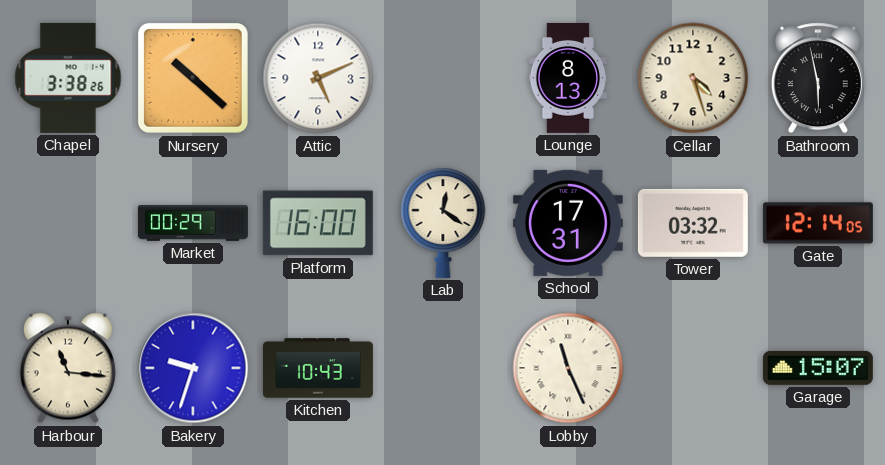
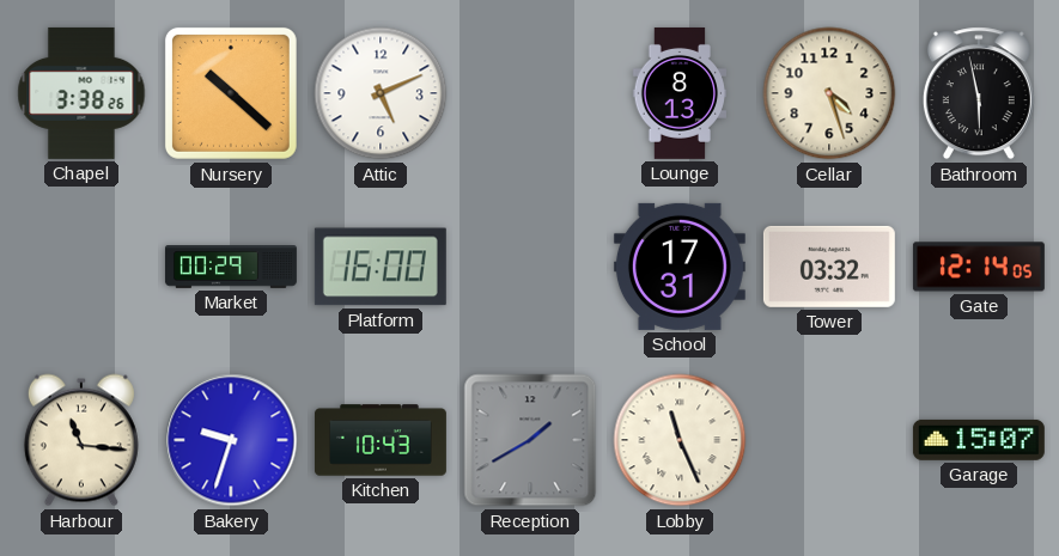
Lab: 12:21 -> none
Reception: none -> 1:40
